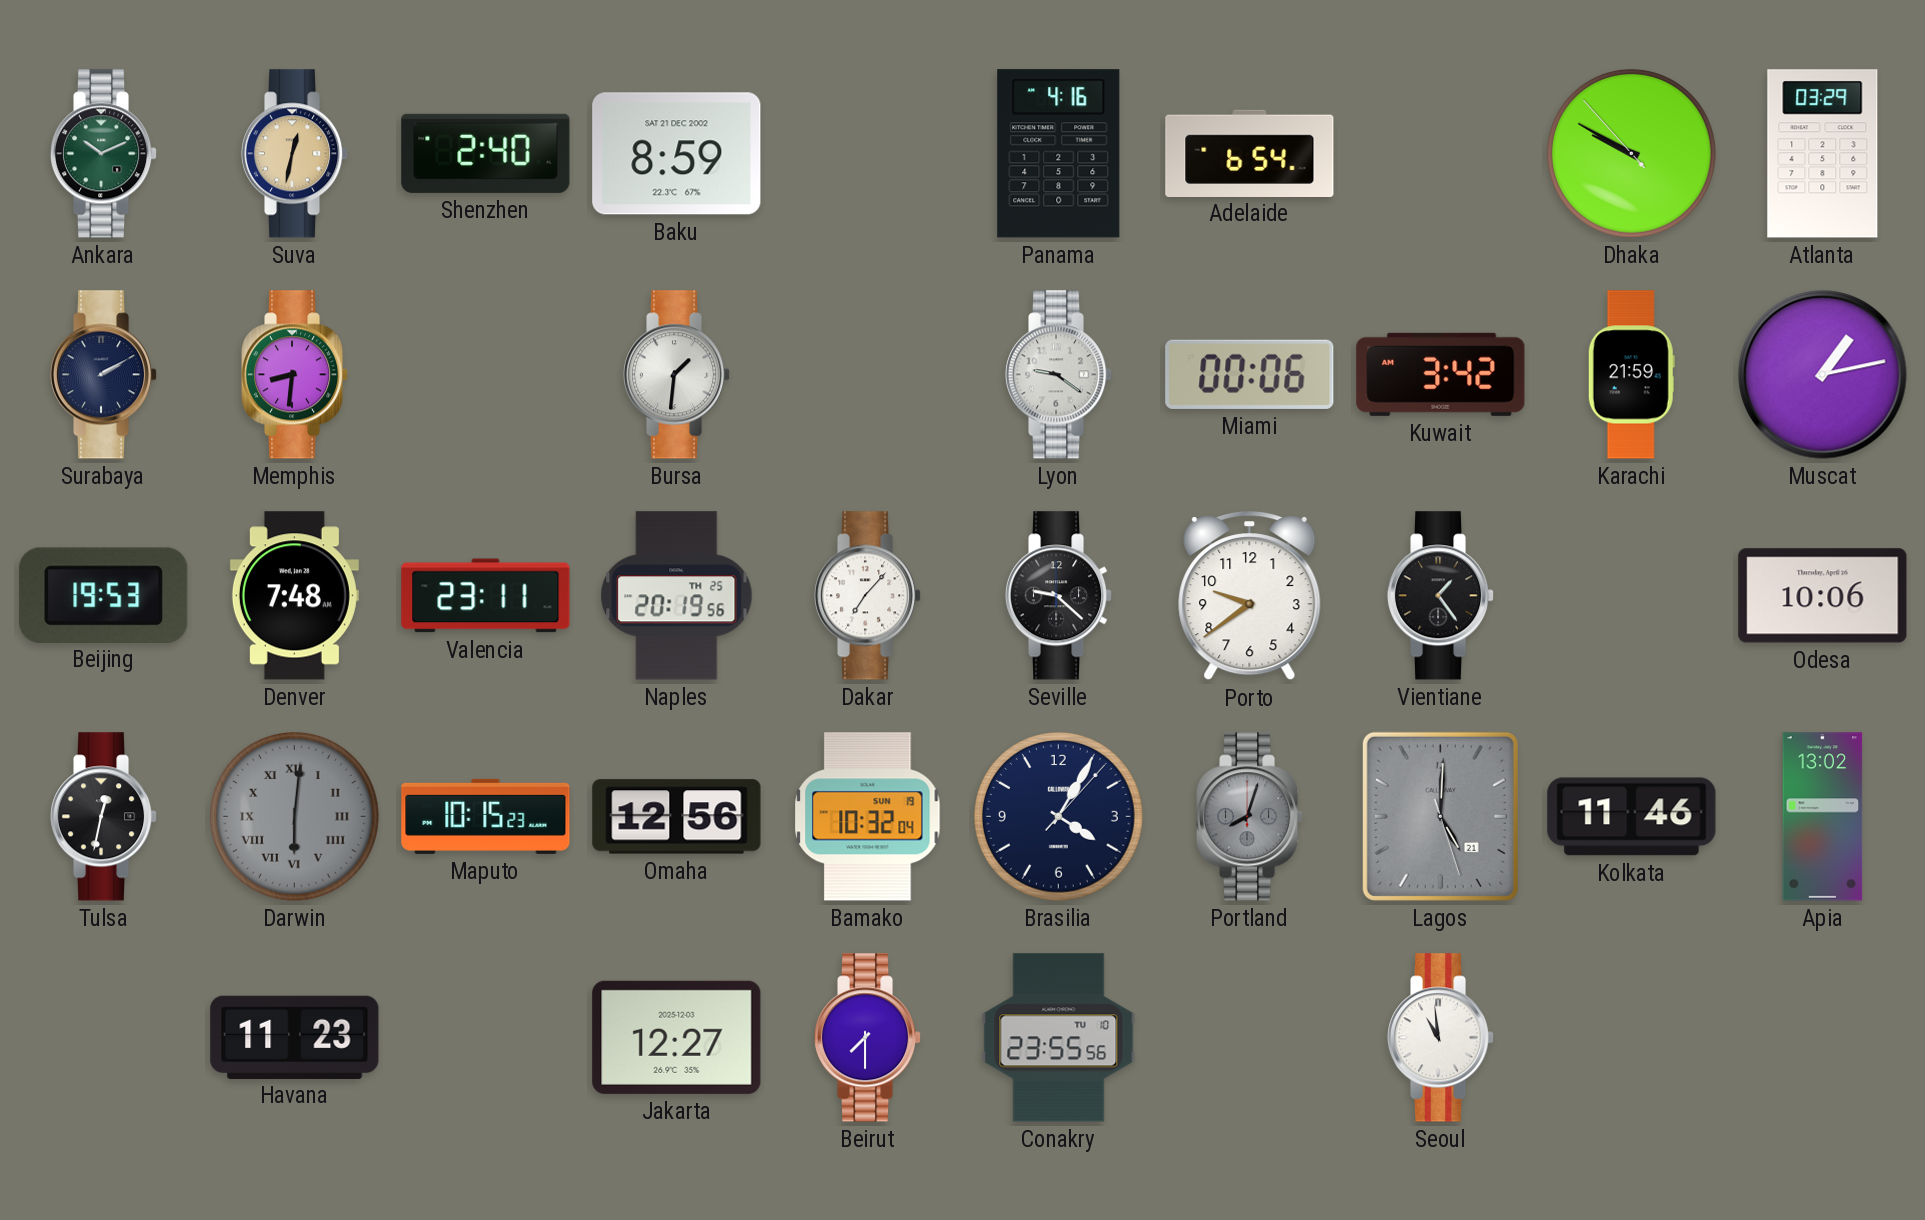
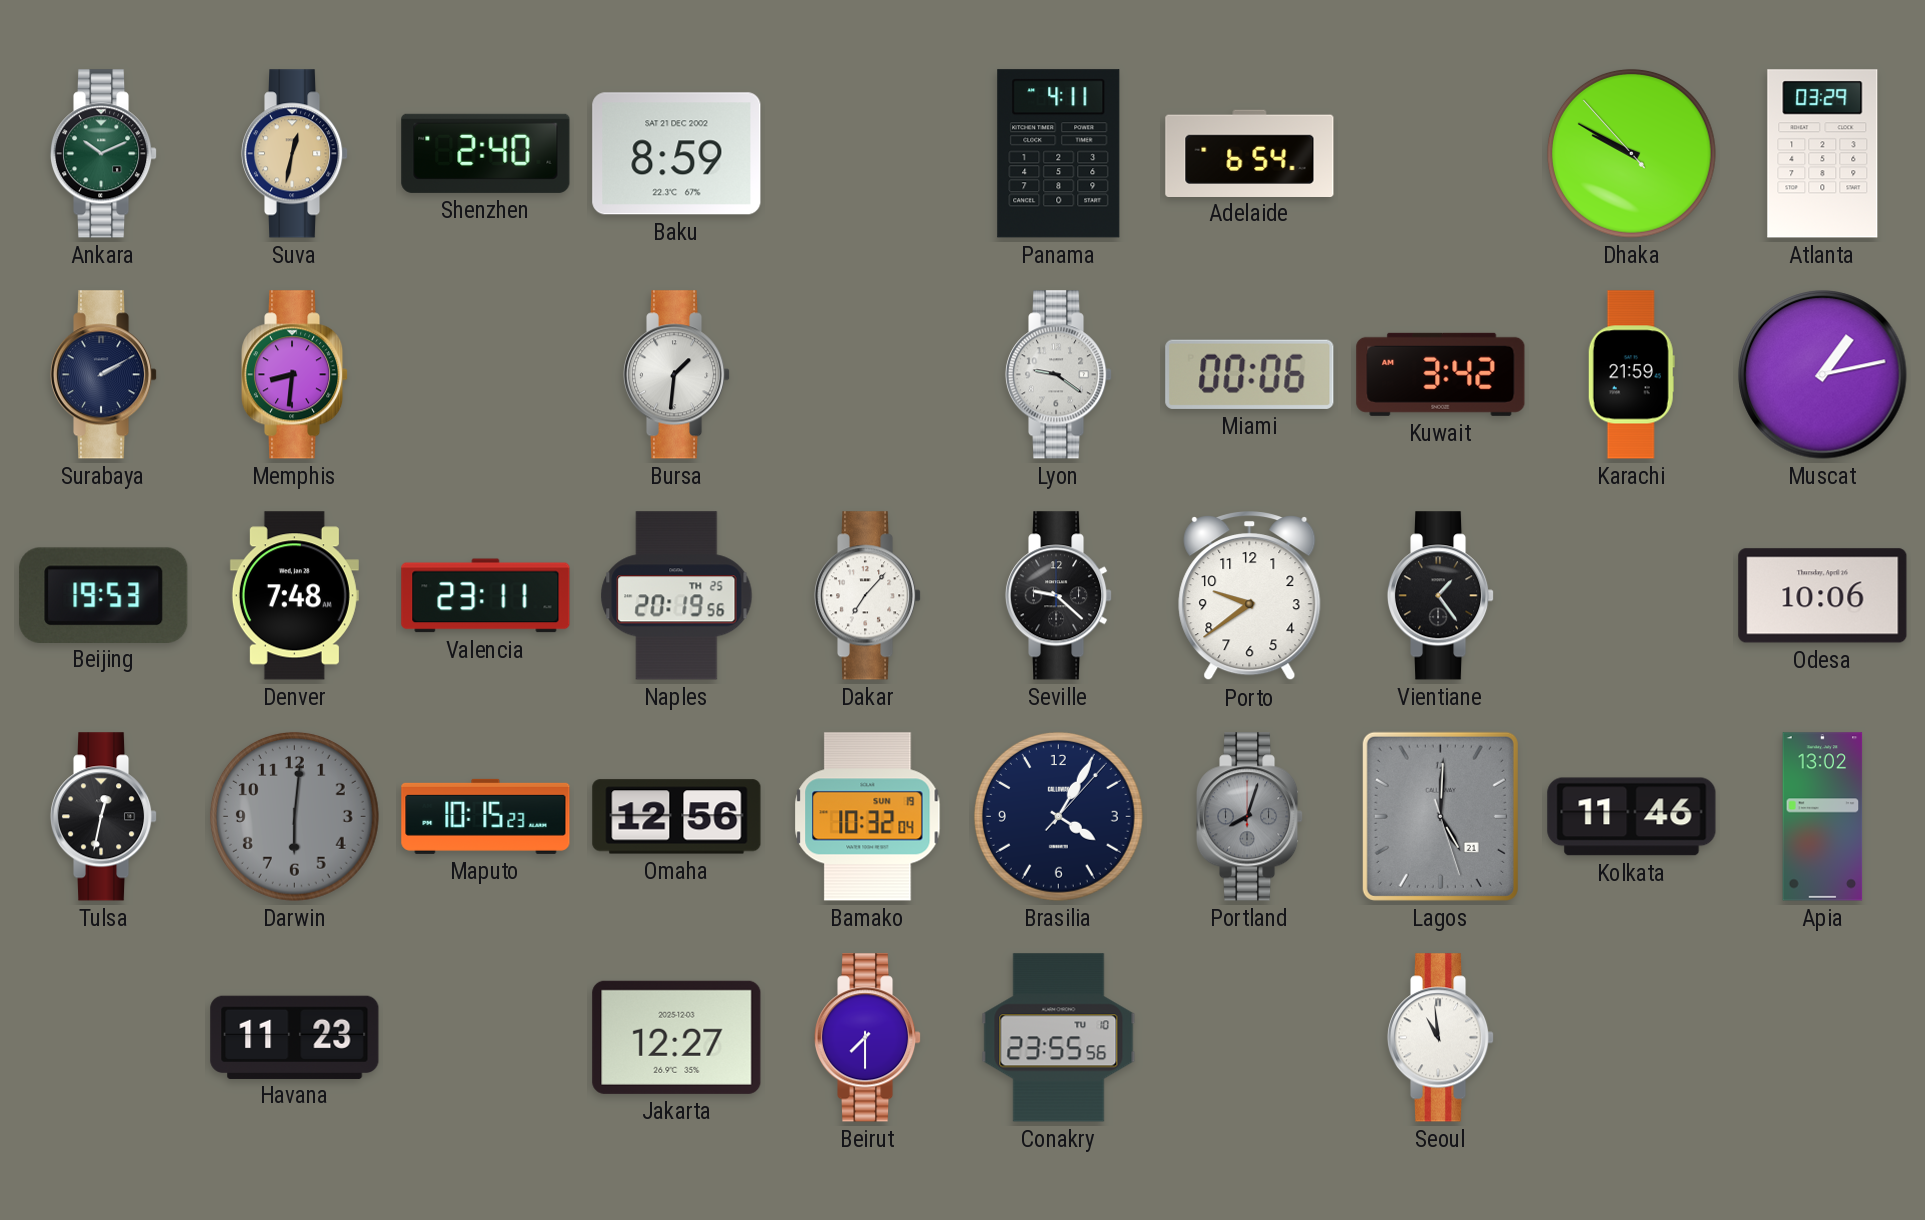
Panama: 4:16 -> 4:11
Darwin numerals: Roman -> Arabic
